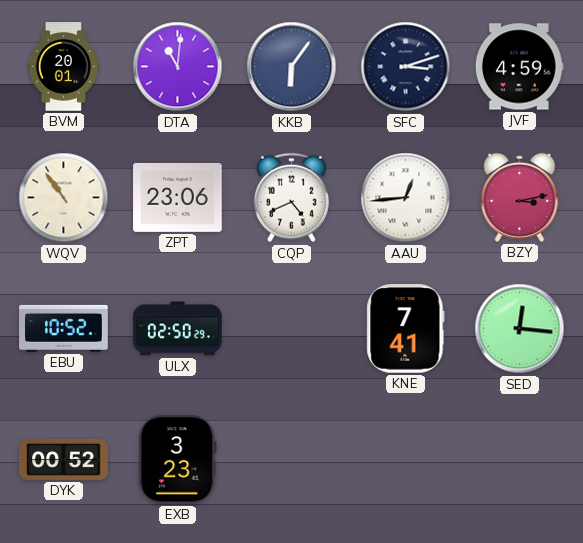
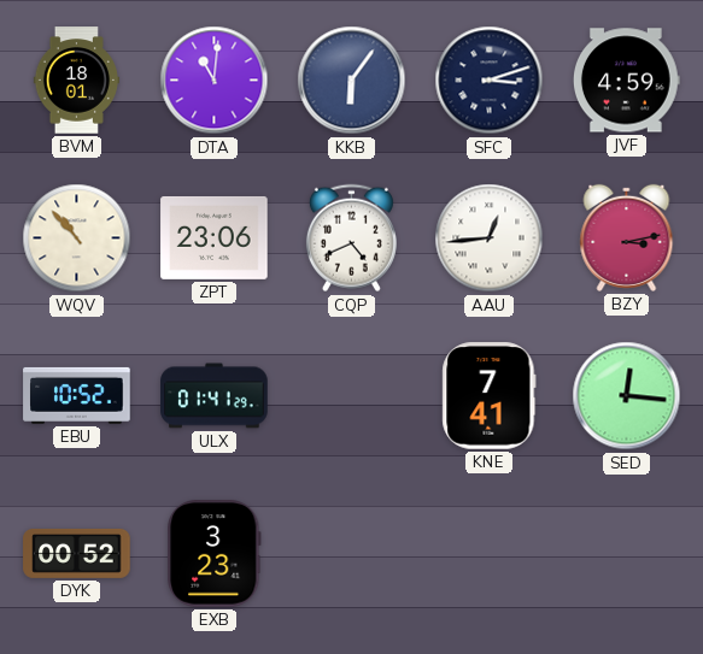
BVM: 20:01 -> 18:01
WQV: 10:54 -> 10:53
ULX: 02:50 -> 01:41
